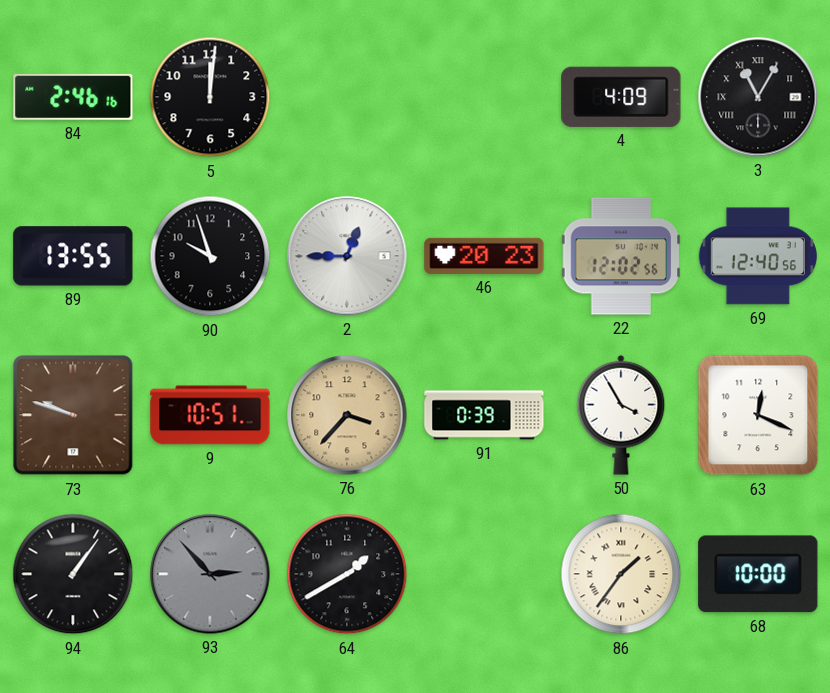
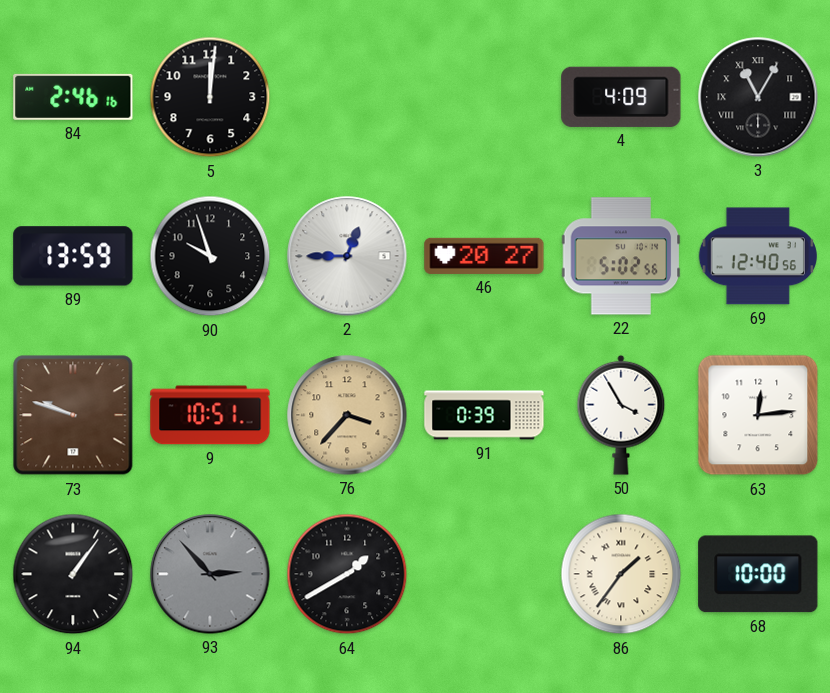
89: 13:55 -> 13:59
46: 20:23 -> 20:27
22: 12:02 -> 5:02
63: 12:19 -> 12:14
